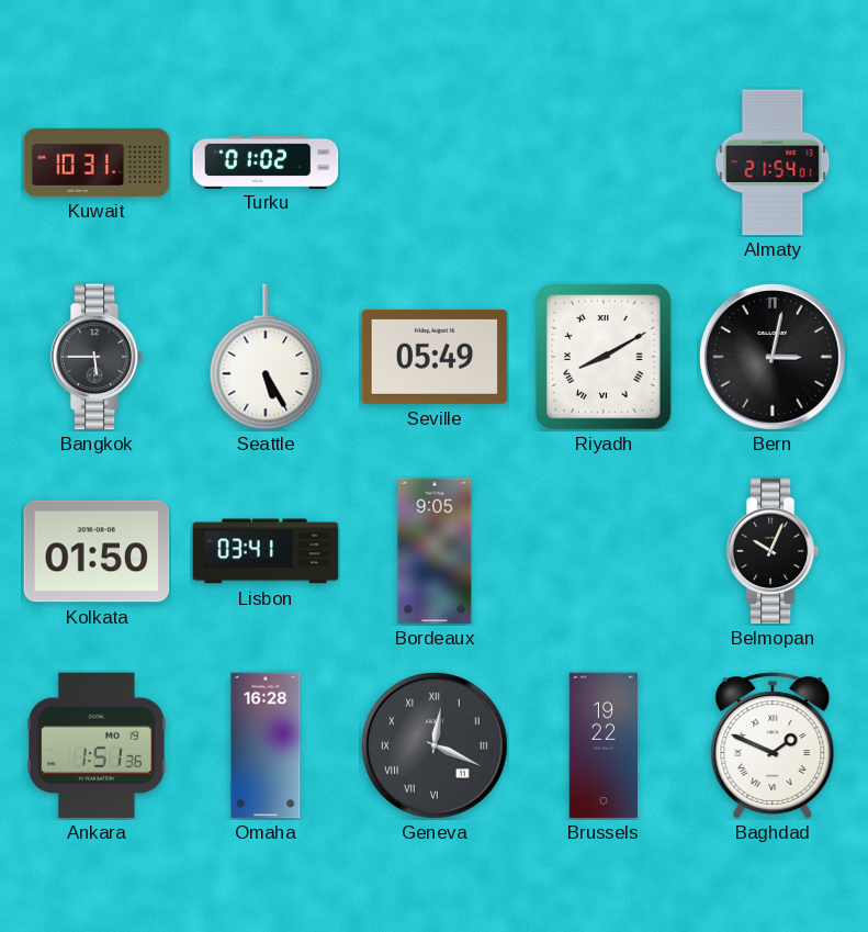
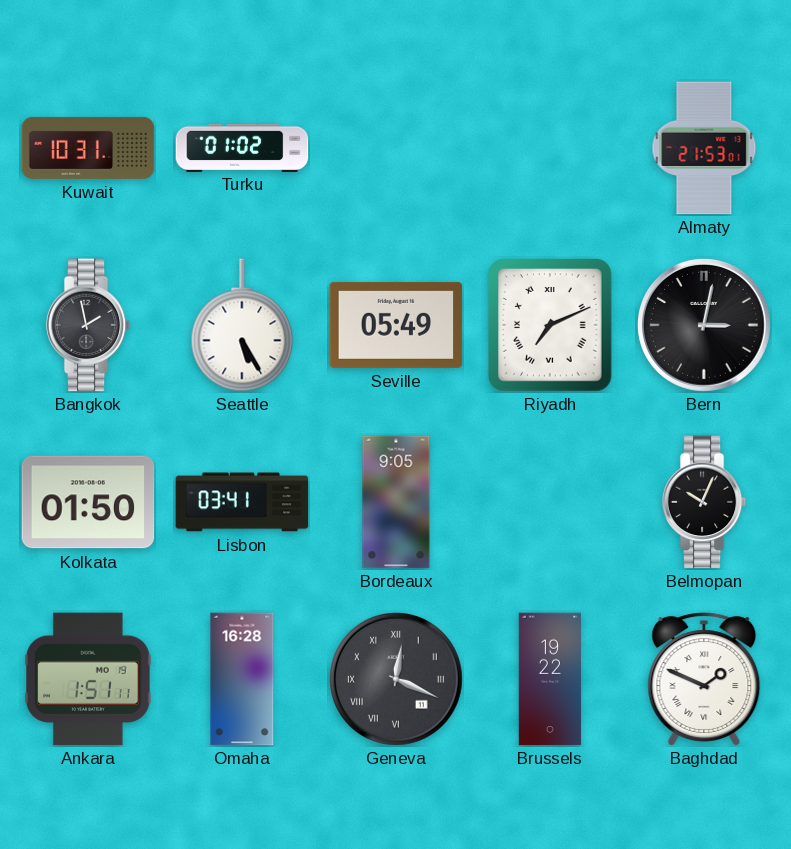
Almaty: 21:54 -> 21:53
Bangkok: 5:45 -> 1:58
Riyadh: 8:10 -> 7:11
Ankara: 1:51:36 -> 1:51:11
